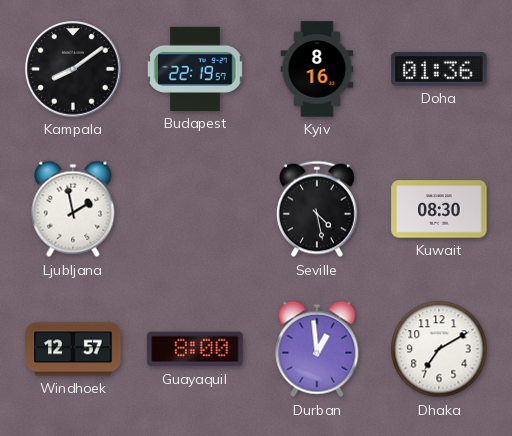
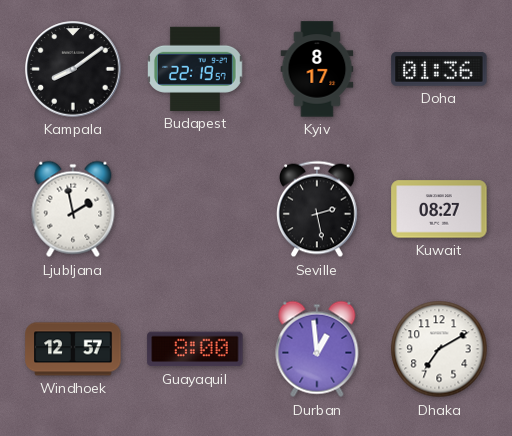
Kyiv: 8:16 -> 8:17
Seville: 4:28 -> 2:28
Kuwait: 08:30 -> 08:27
